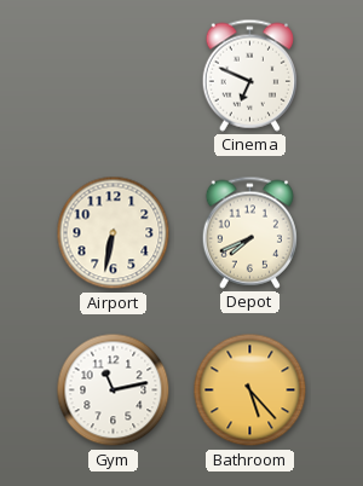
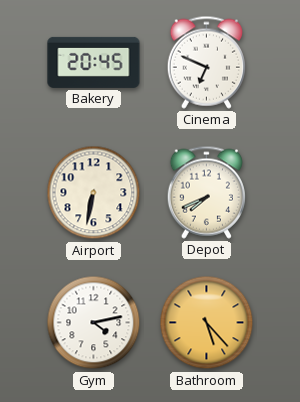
Bakery: none -> 20:45
Gym: 11:13 -> 4:13
